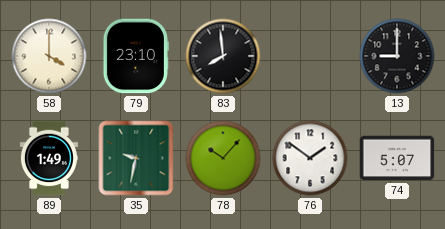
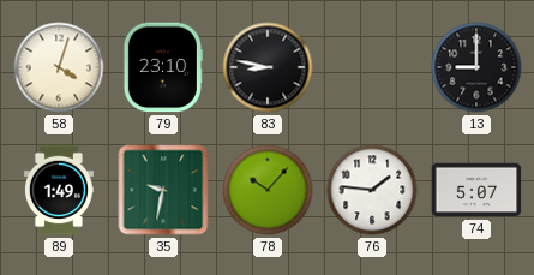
58: 4:00 -> 4:03
83: 7:59 -> 8:47
76: 1:51 -> 1:46
